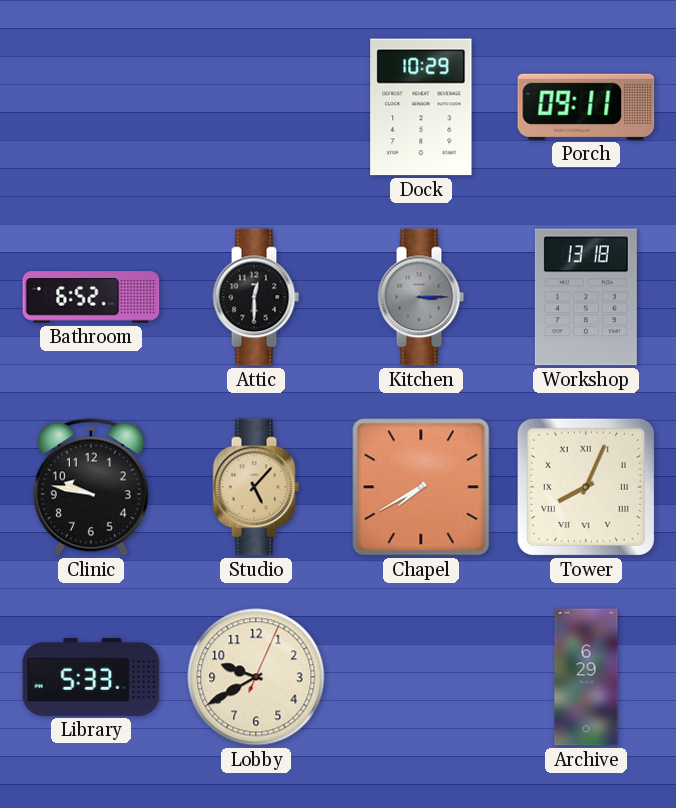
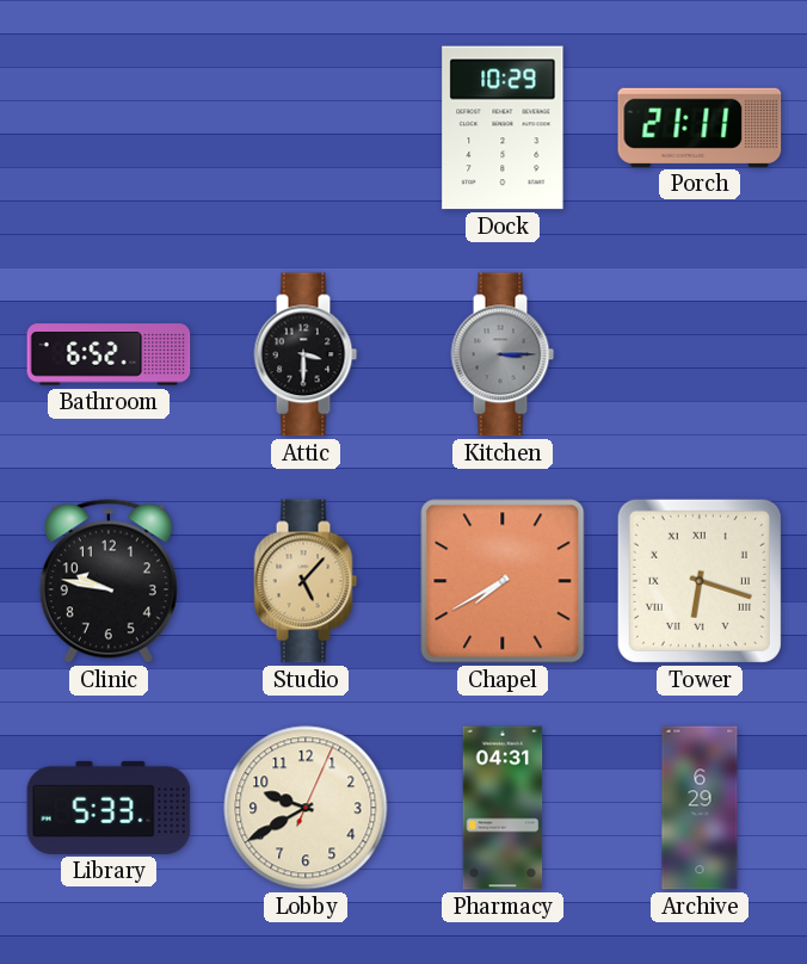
Porch: 09:11 -> 21:11
Attic: 12:30 -> 3:30
Workshop: 13:18 -> none
Tower: 8:04 -> 6:18
Pharmacy: none -> 04:31
